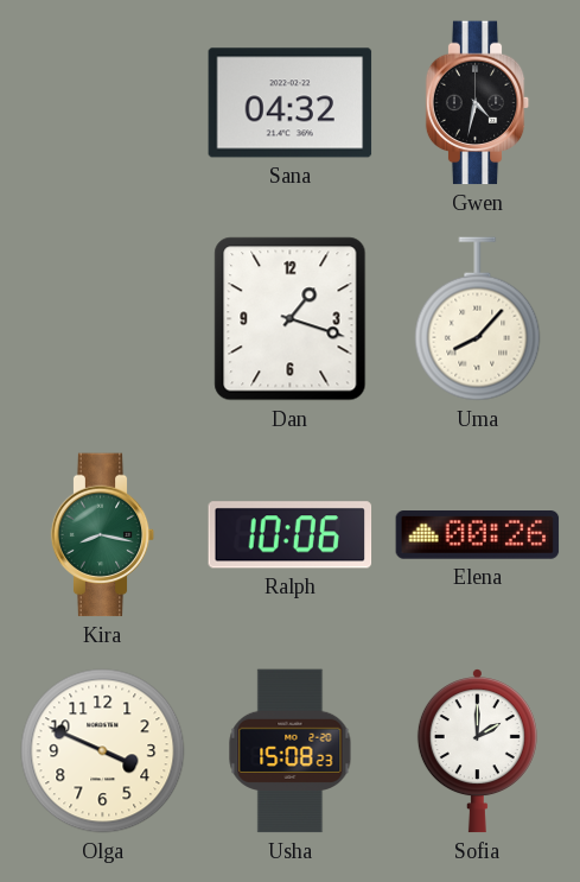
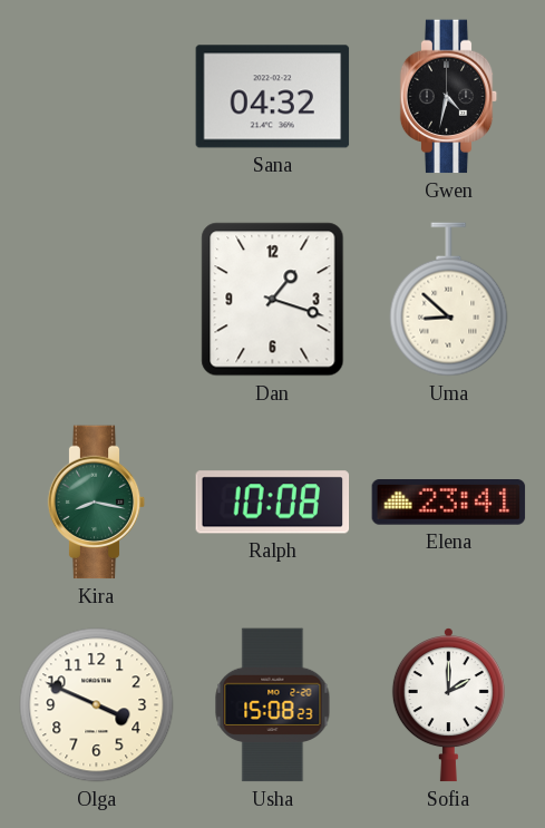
Uma: 8:07 -> 8:52
Ralph: 10:06 -> 10:08
Elena: 00:26 -> 23:41
